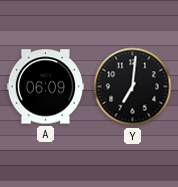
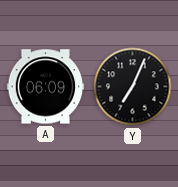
Y: 7:01 -> 7:04
